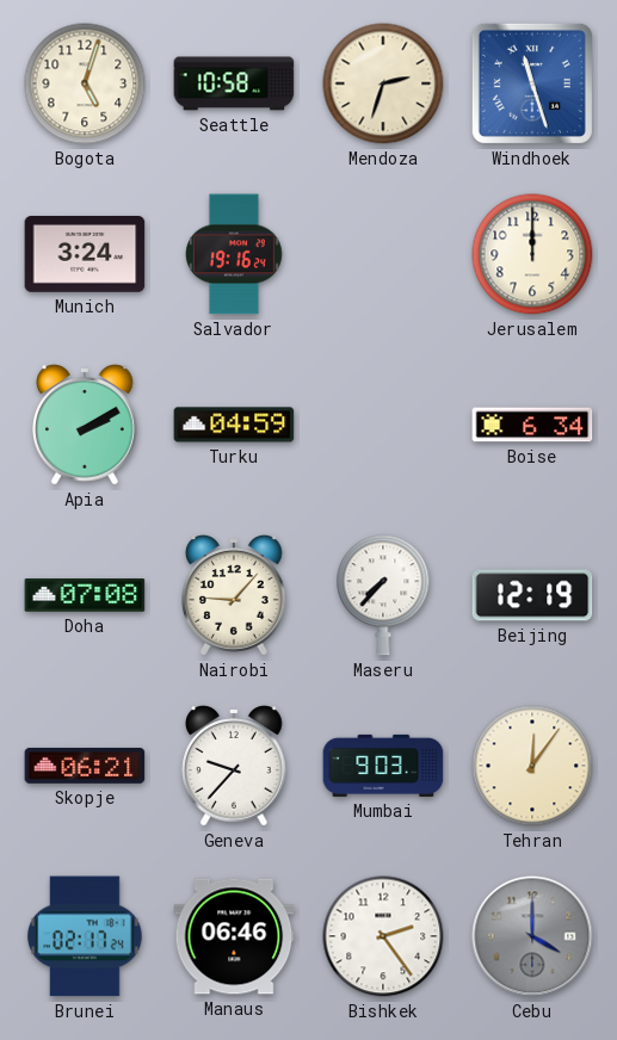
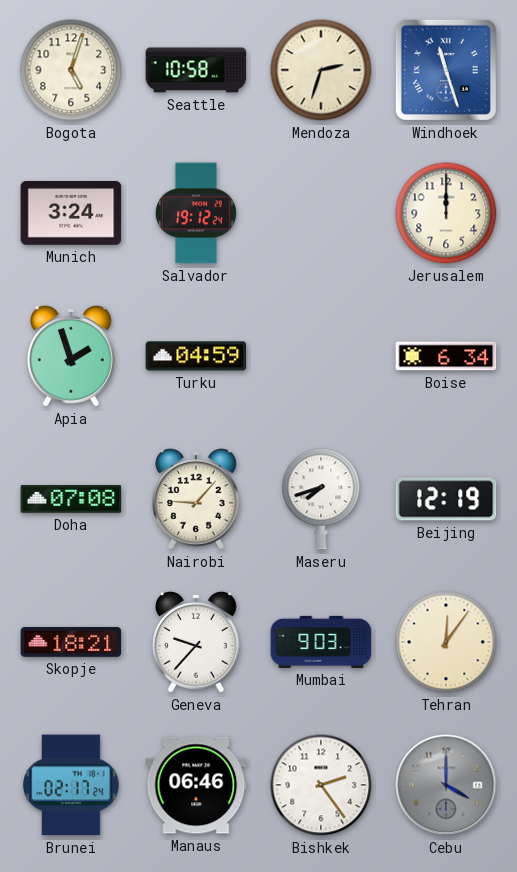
Salvador: 19:16 -> 19:12
Apia: 2:10 -> 1:57
Maseru: 7:37 -> 7:42
Skopje: 06:21 -> 18:21
